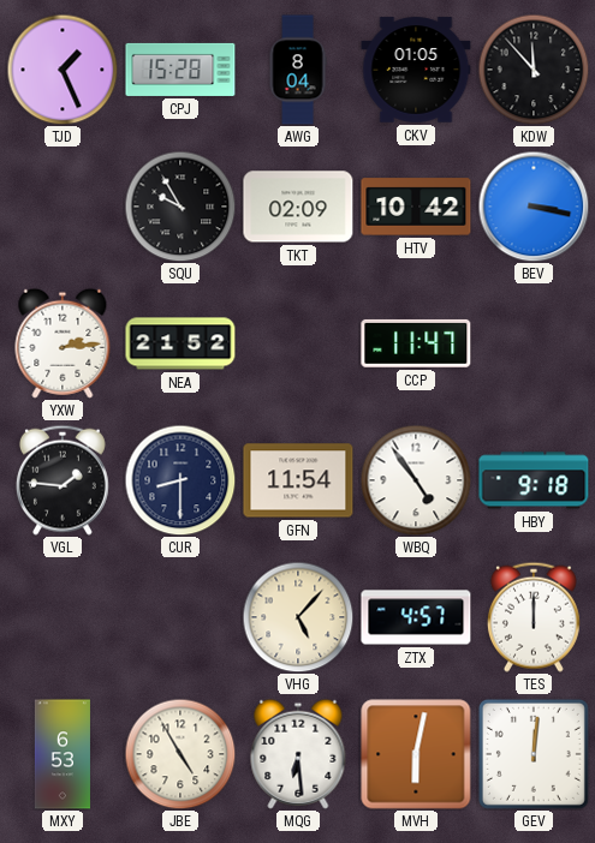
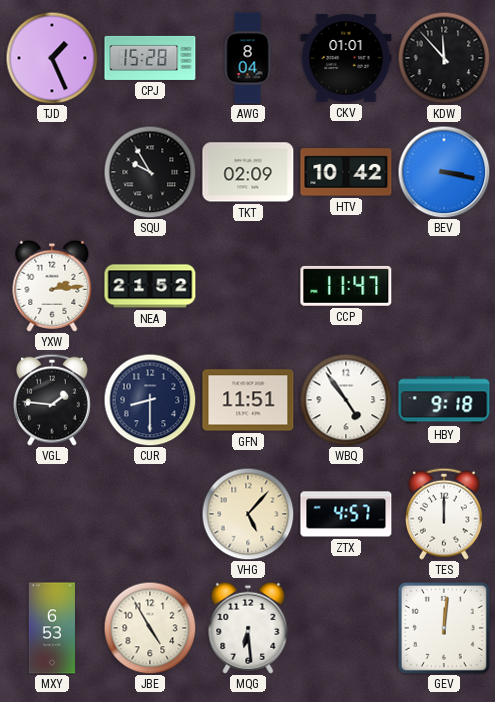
CKV: 01:05 -> 01:01
GFN: 11:54 -> 11:51
MVH: 6:02 -> none
